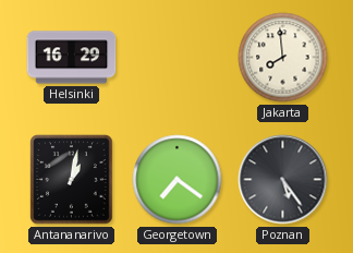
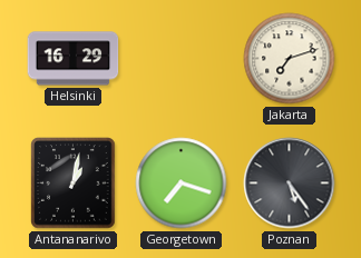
Jakarta: 7:59 -> 7:12
Georgetown: 7:21 -> 7:18
